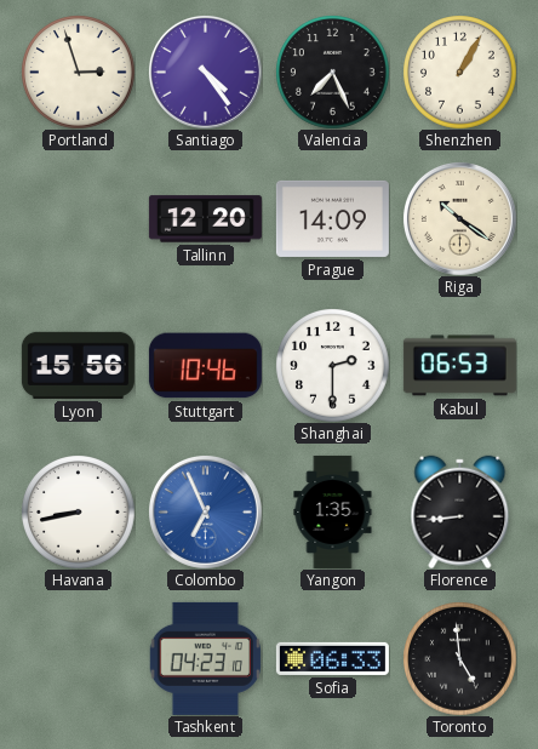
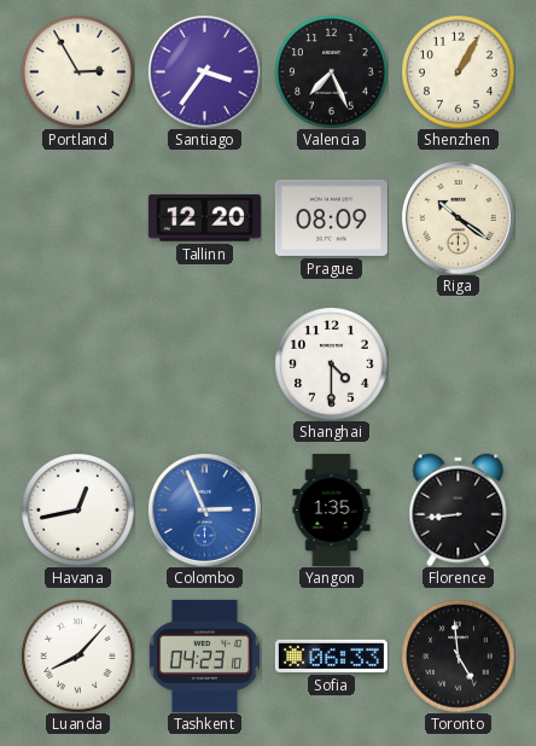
Portland: 2:57 -> 2:55
Santiago: 4:24 -> 3:36
Prague: 14:09 -> 08:09
Lyon: 15:56 -> none
Stuttgart: 10:46 -> none
Shanghai: 2:30 -> 4:30
Kabul: 06:53 -> none
Havana: 8:43 -> 12:43
Colombo: 6:56 -> 2:56
Luanda: none -> 8:07
